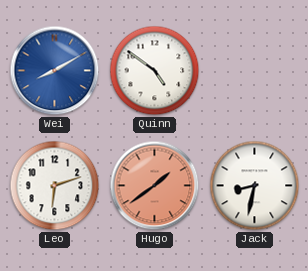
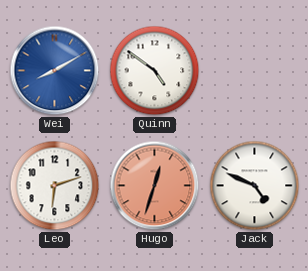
Hugo: 1:39 -> 12:33
Jack: 8:32 -> 4:49
